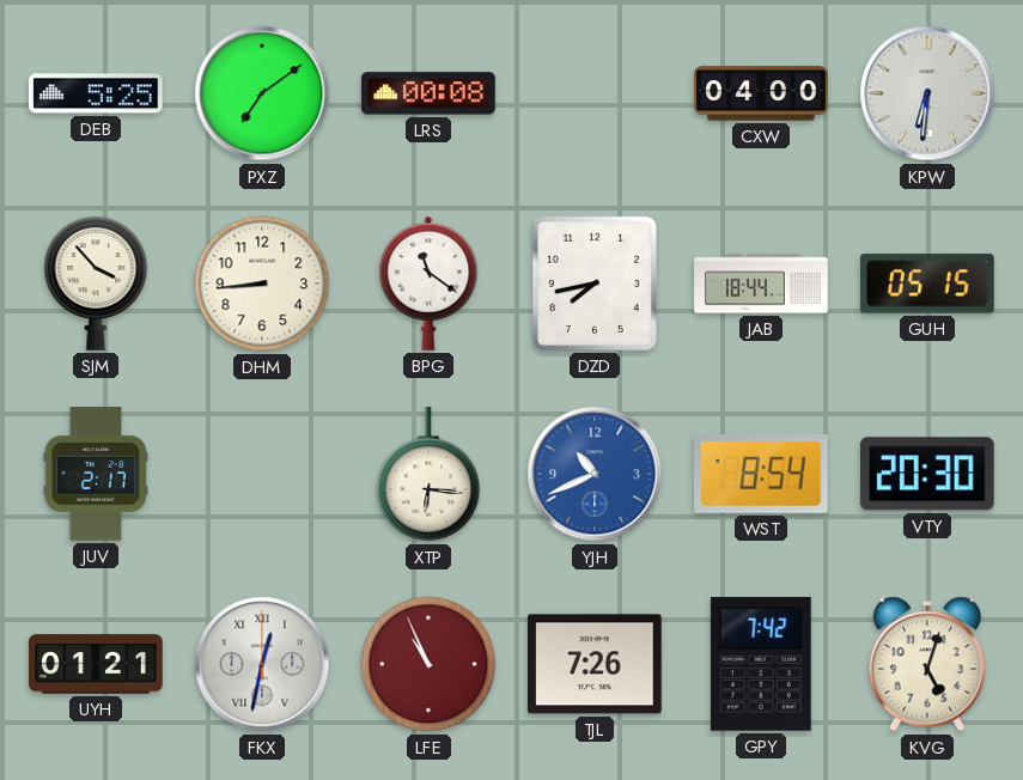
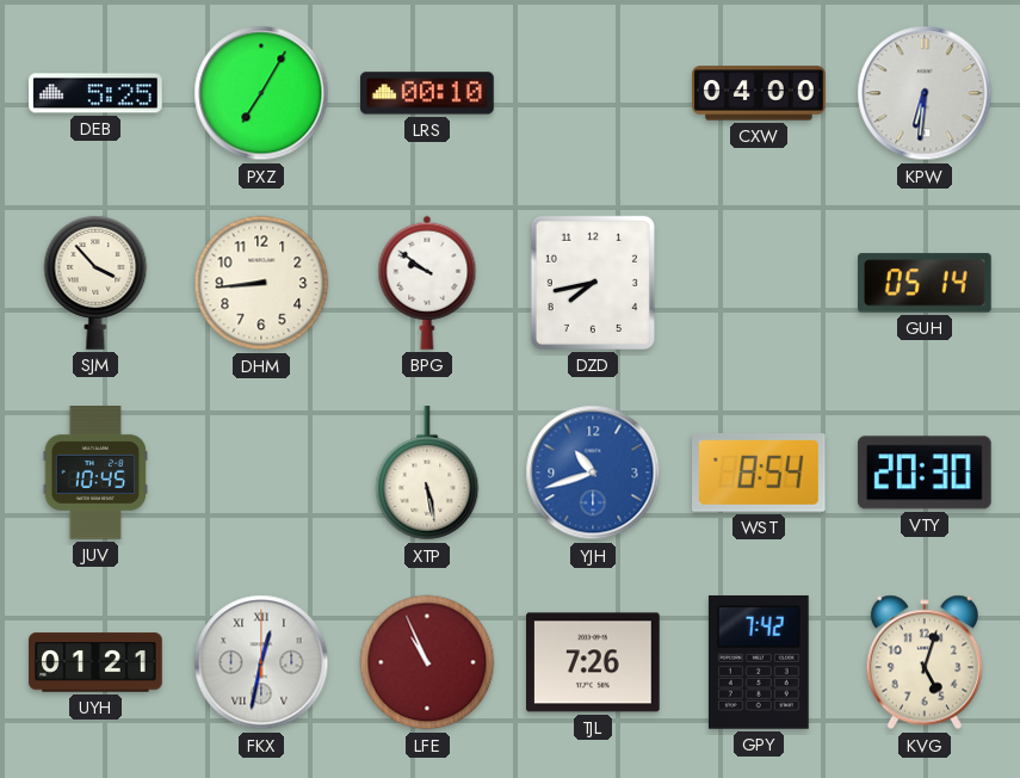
PXZ: 7:09 -> 7:05
LRS: 00:08 -> 00:10
BPG: 11:21 -> 9:51
JAB: 18:44 -> none
GUH: 05:15 -> 05:14
JUV: 2:17 -> 10:45
XTP: 6:16 -> 5:28
YJH: 10:41 -> 10:42
